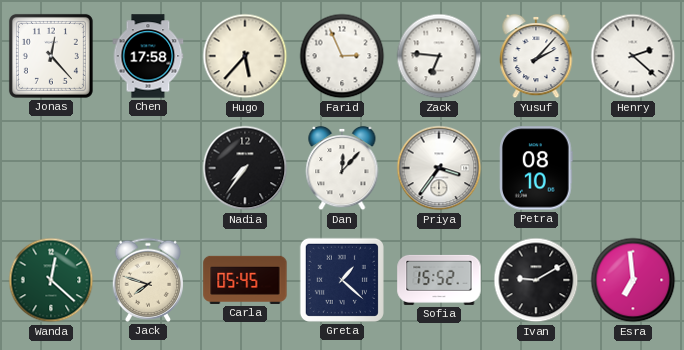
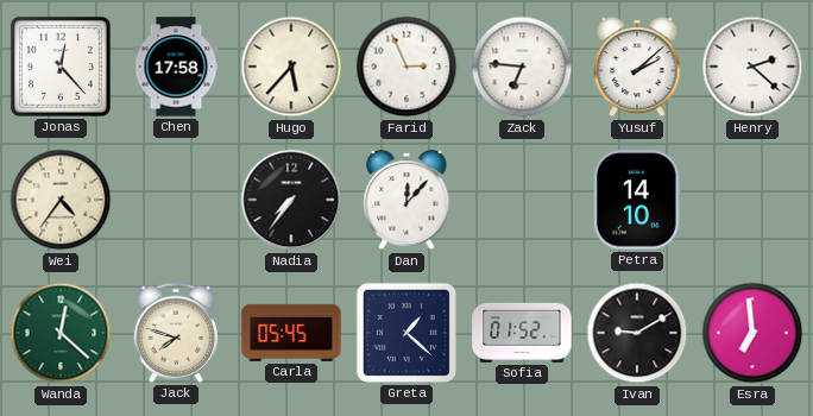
Yusuf: 2:07 -> 2:08
Wei: none -> 4:36
Priya: 3:36 -> none
Petra: 08:10 -> 14:10
Sofia: 15:52 -> 01:52
